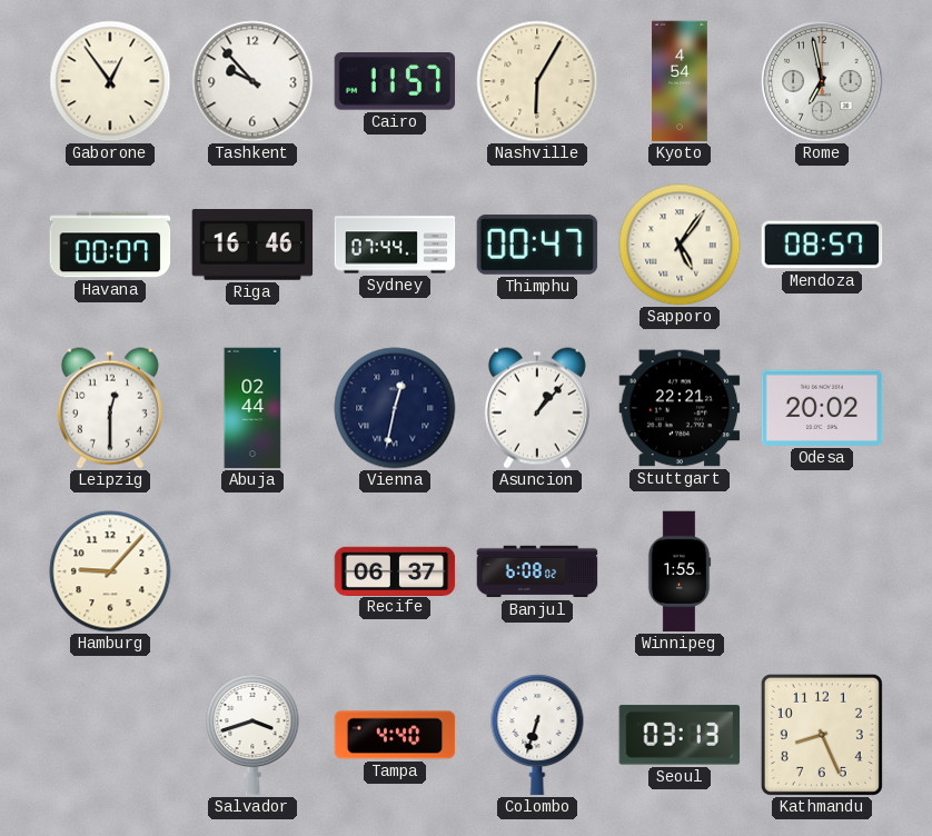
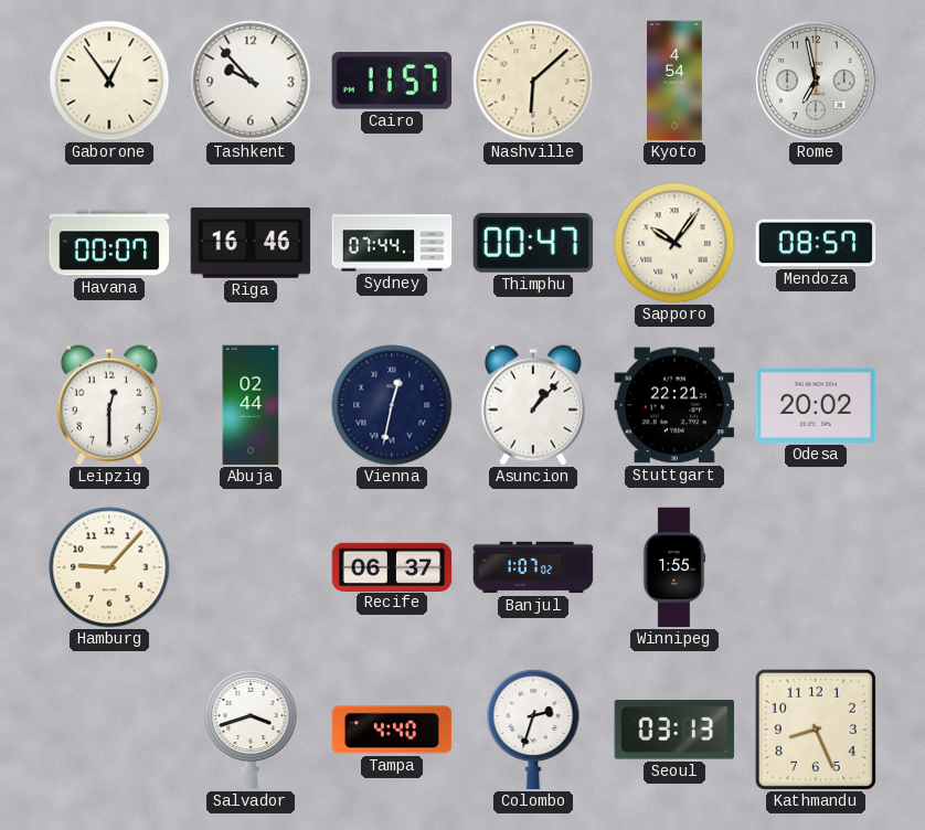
Nashville: 6:05 -> 6:08
Sapporo: 5:06 -> 10:06
Banjul: 6:08 -> 1:07
Colombo: 6:33 -> 2:33
